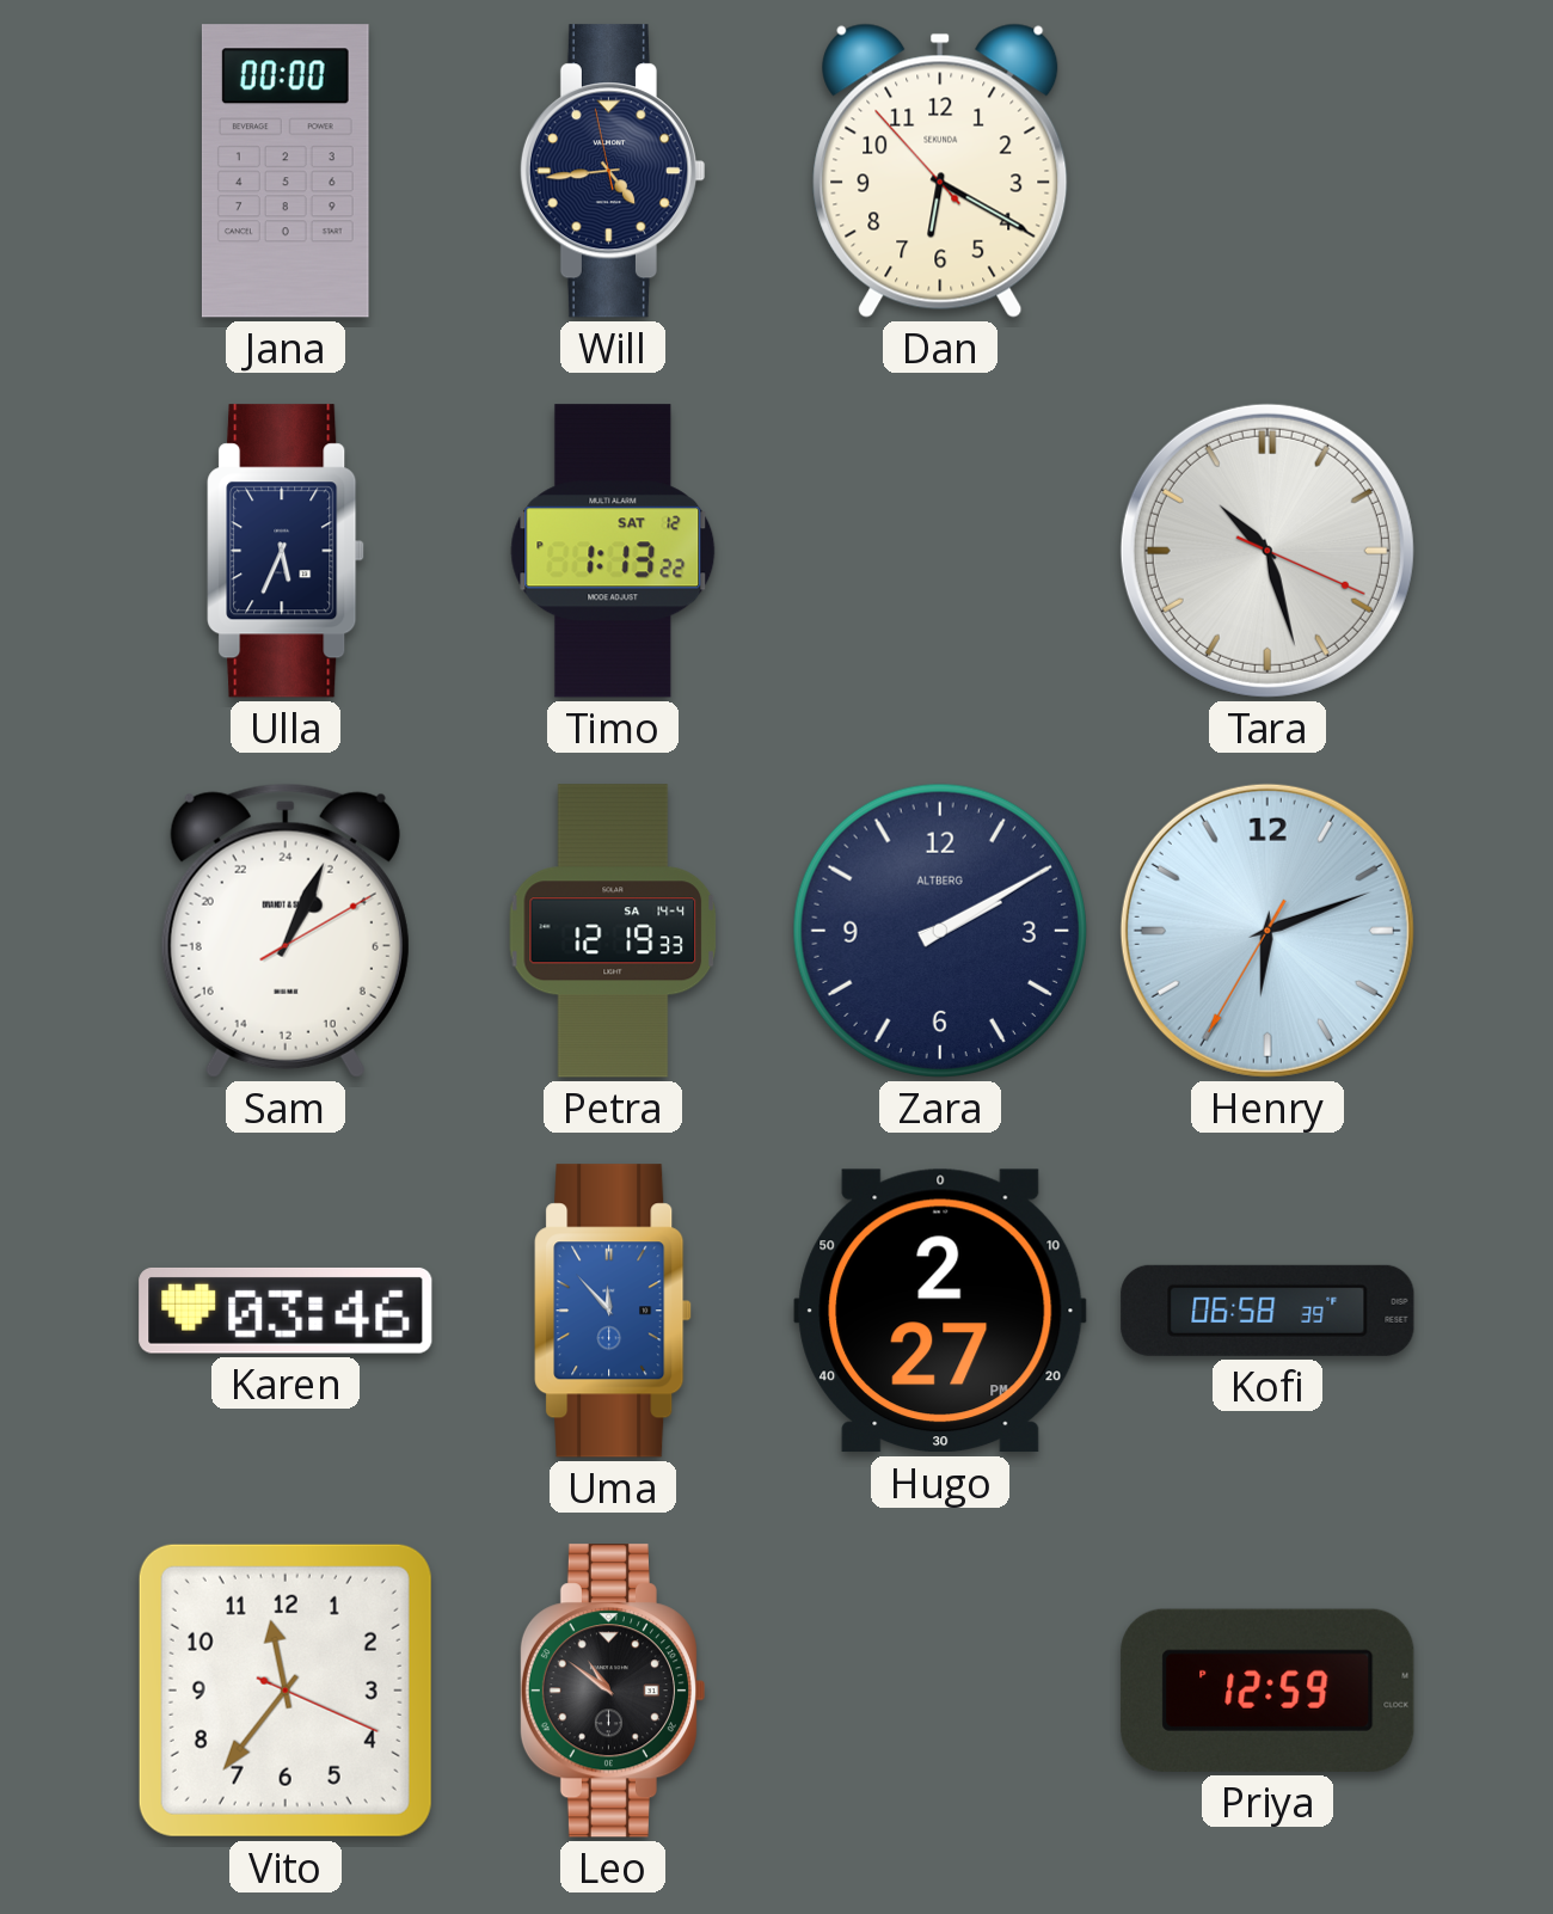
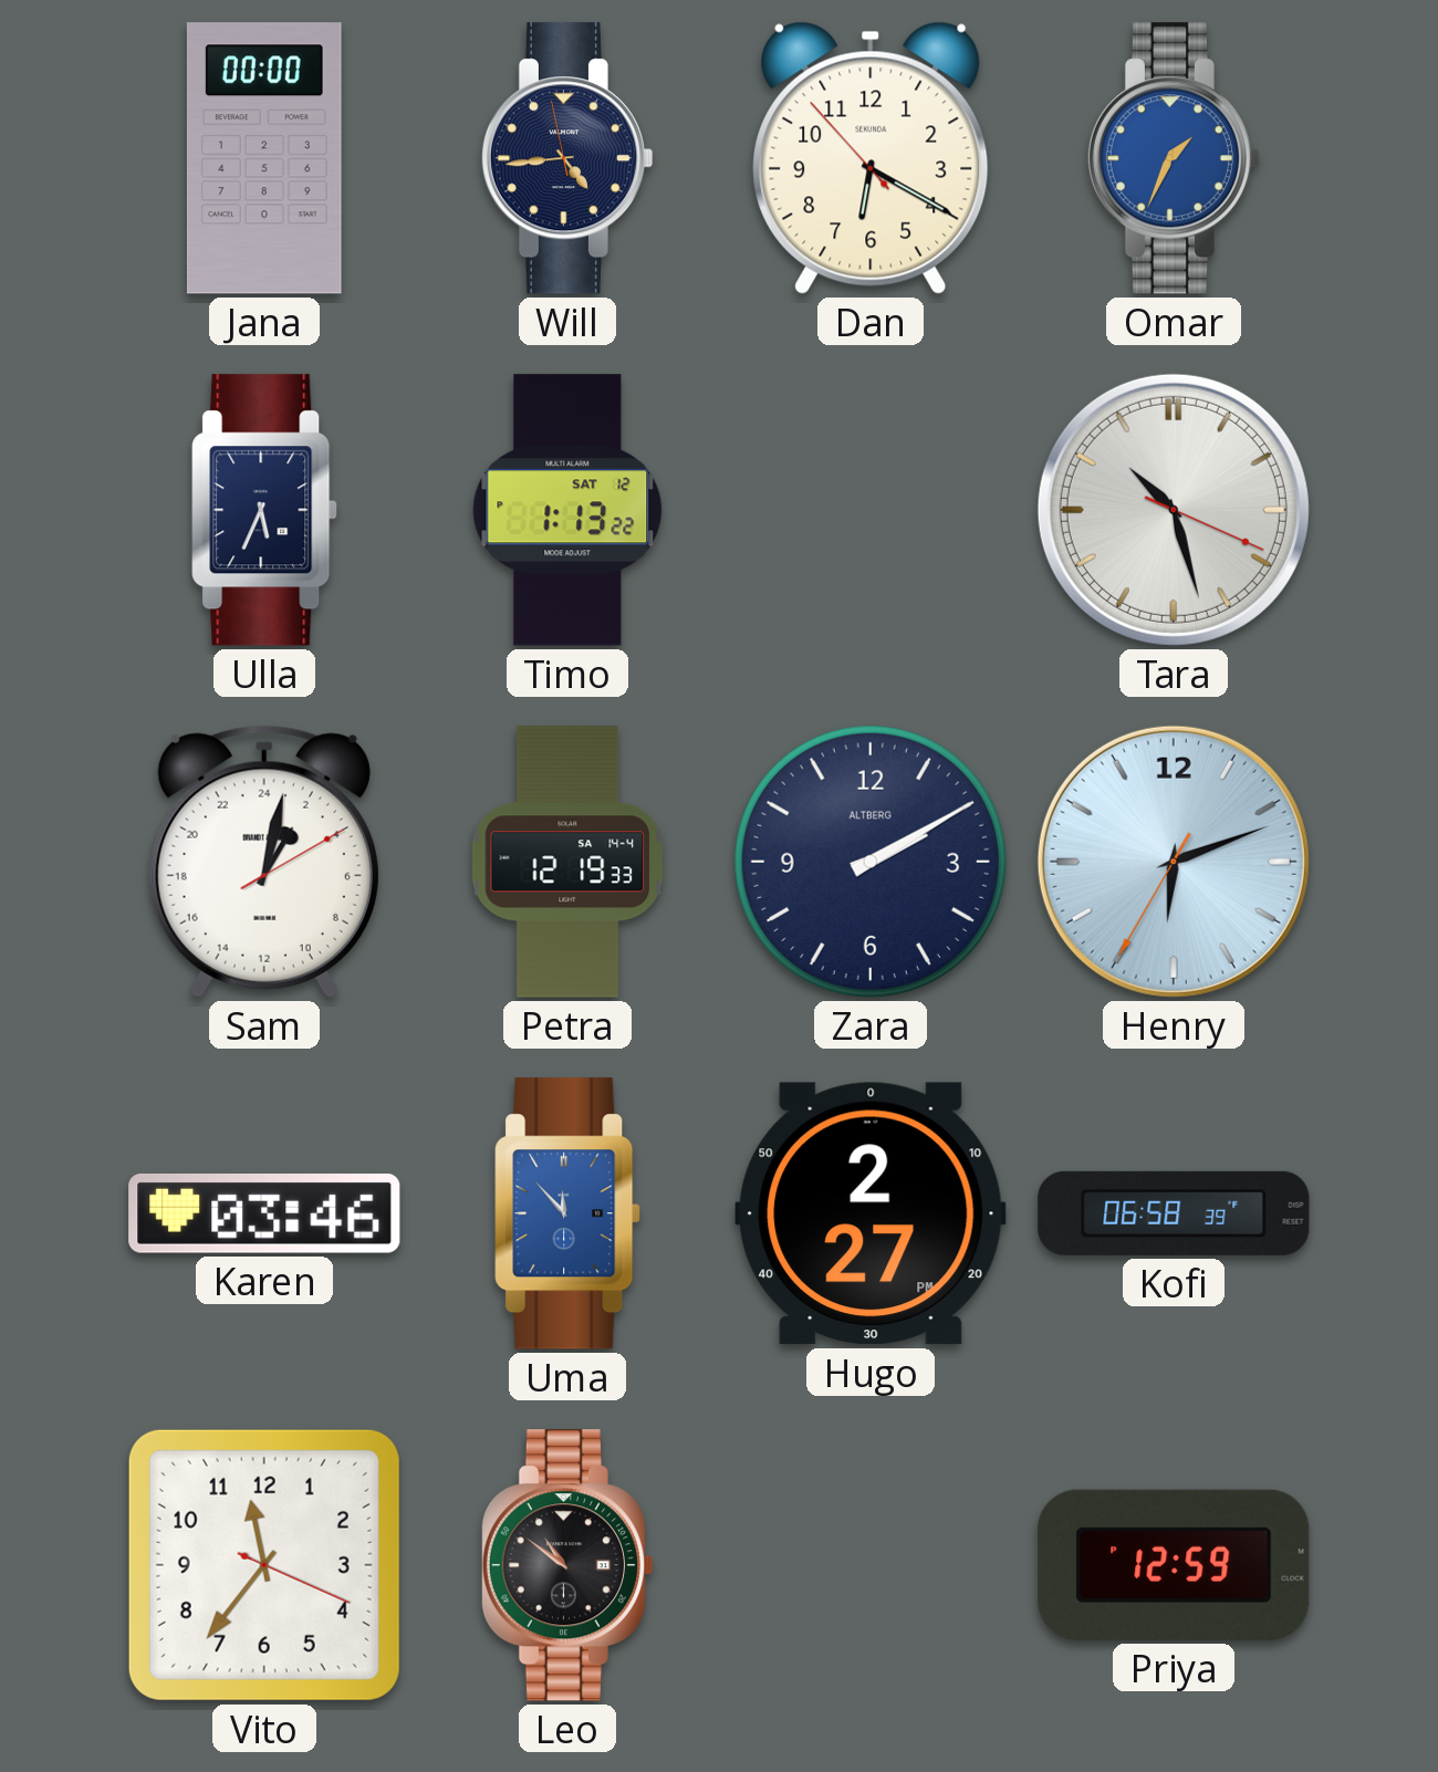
Omar: none -> 1:34
Sam: 2:04 -> 2:02
